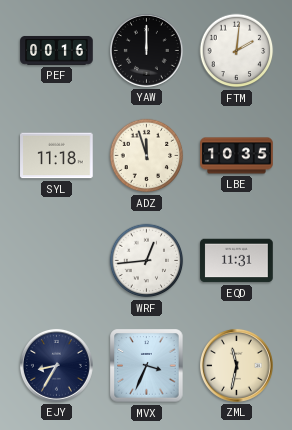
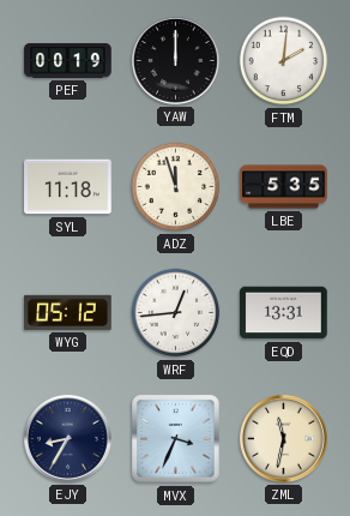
PEF: 00:16 -> 00:19
LBE: 10:35 -> 5:35
WYG: none -> 05:12
EQD: 11:31 -> 13:31
